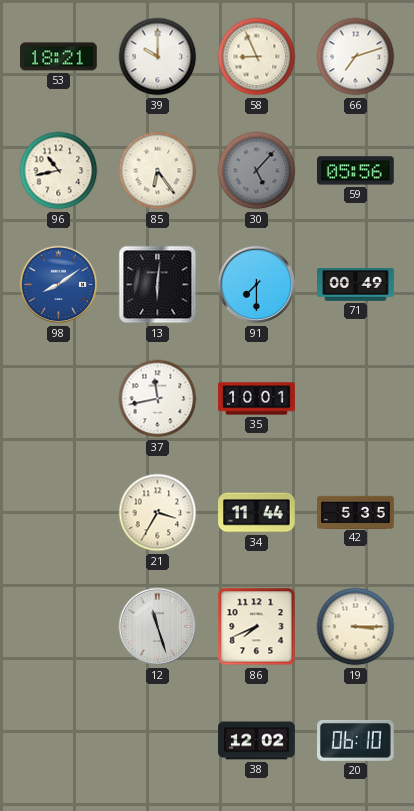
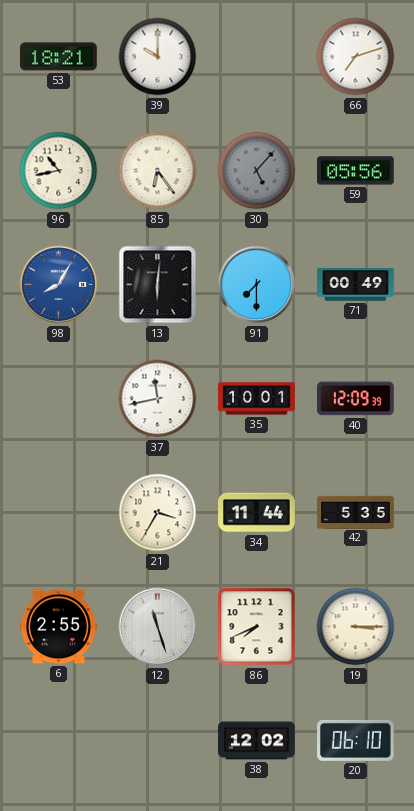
58: 8:56 -> none
98: 8:09 -> 8:05
40: none -> 12:09
6: none -> 2:55
